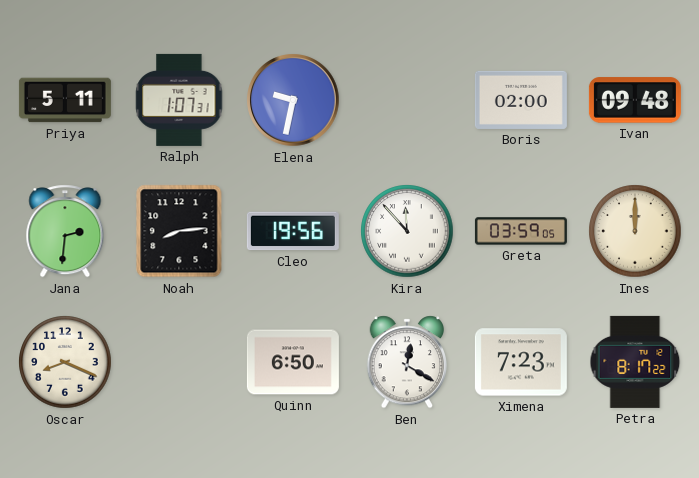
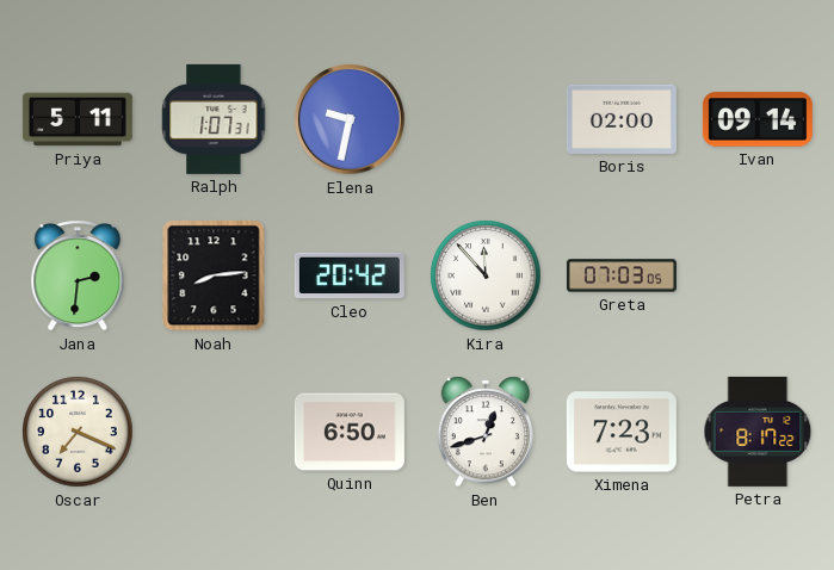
Ivan: 09:48 -> 09:14
Cleo: 19:56 -> 20:42
Greta: 03:59 -> 07:03
Ines: 12:00 -> none
Oscar: 8:19 -> 7:19
Ben: 12:20 -> 12:42
